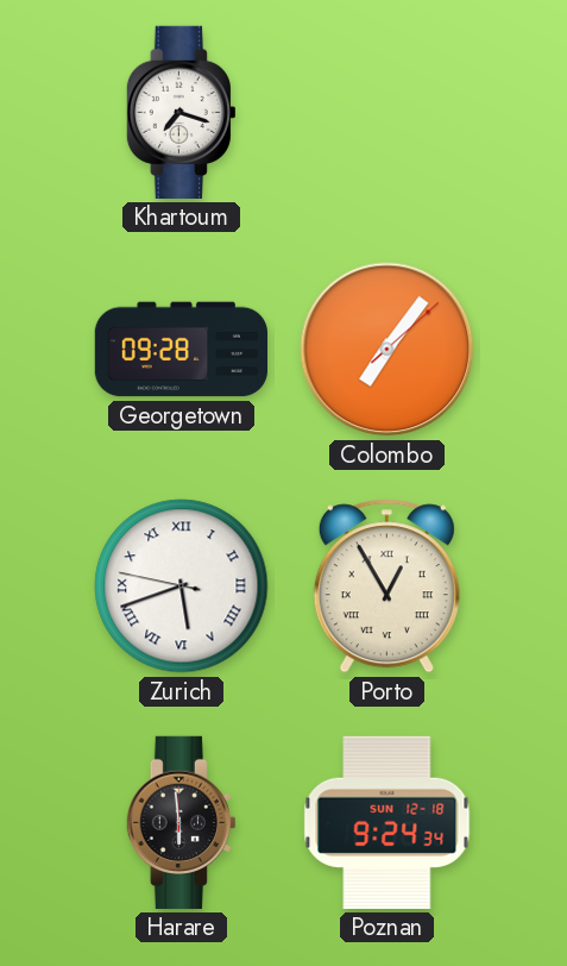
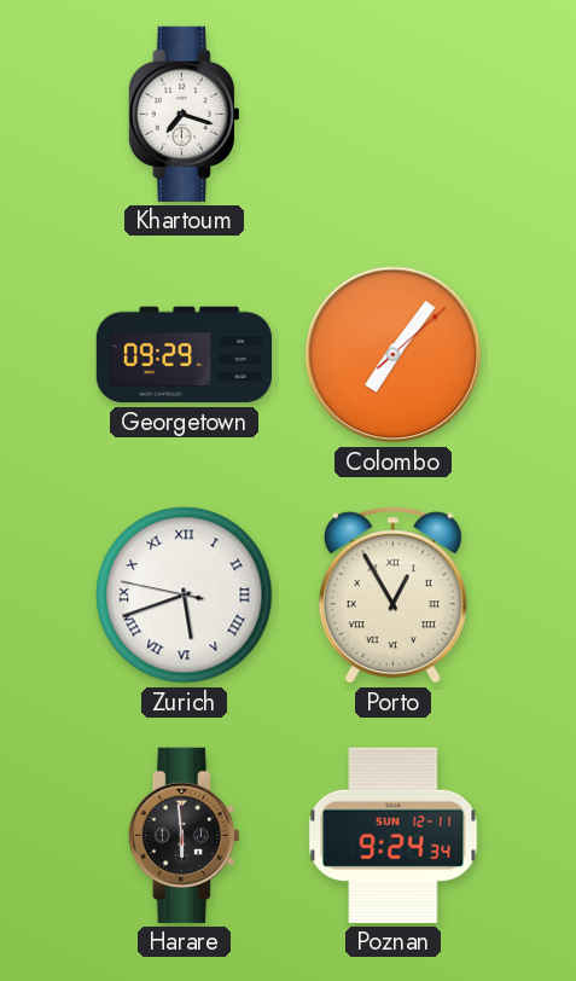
Georgetown: 09:28 -> 09:29
Poznan date: SUN 12-18 -> SUN 12-11
